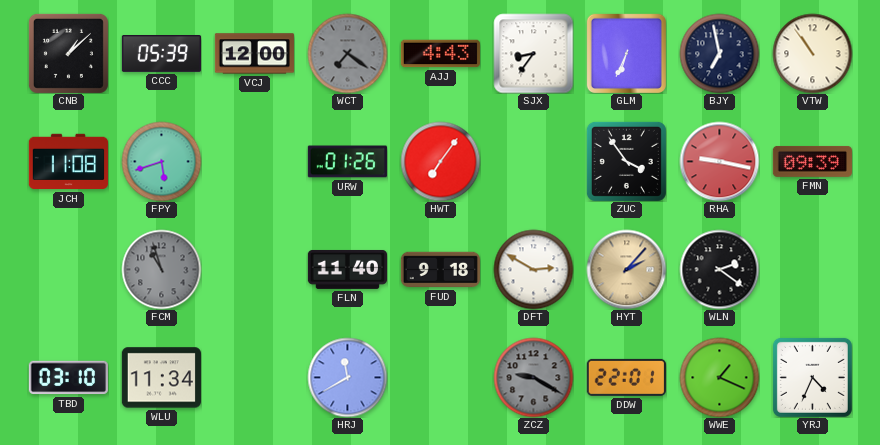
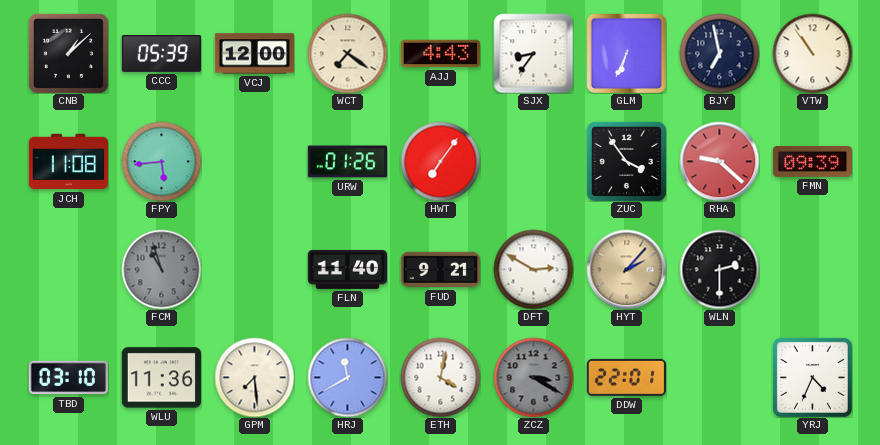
WCT dial: grey -> cream
FPY: 5:42 -> 5:44
RHA: 9:17 -> 9:22
FUD: 9:18 -> 9:21
WLN: 2:21 -> 2:30
WLU: 11:34 -> 11:36
GPM: none -> 7:29
ETH: none -> 4:02
ZCZ: 9:20 -> 3:20
WWE: 1:19 -> none
